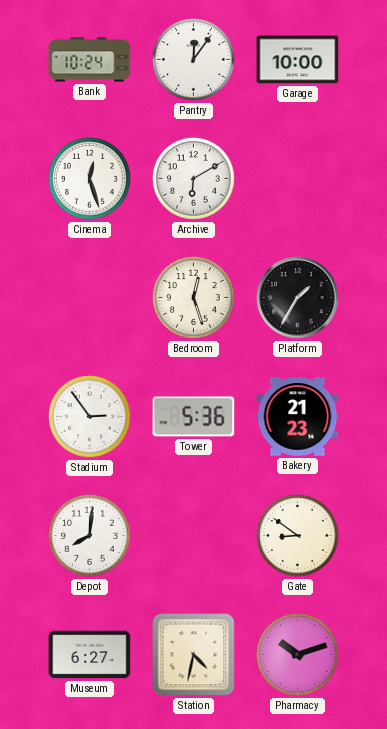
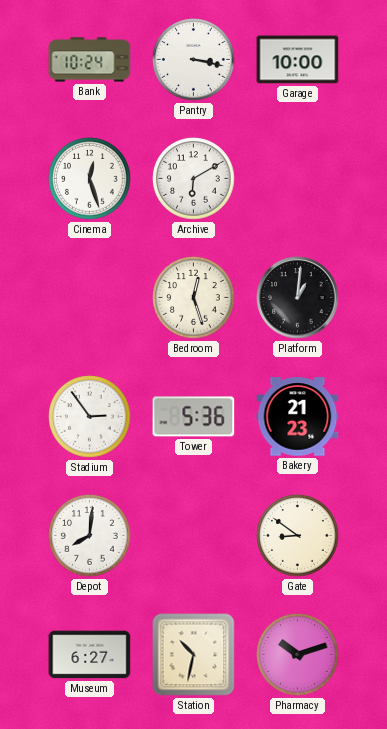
Pantry: 12:06 -> 3:17
Platform: 1:35 -> 1:01
Station: 4:32 -> 10:32
